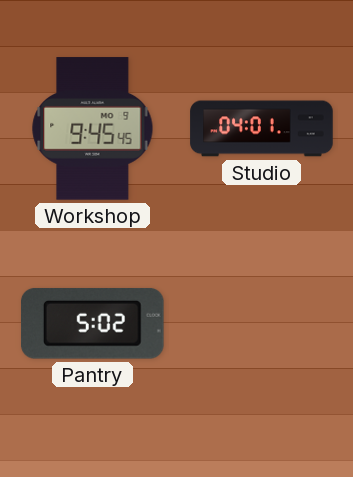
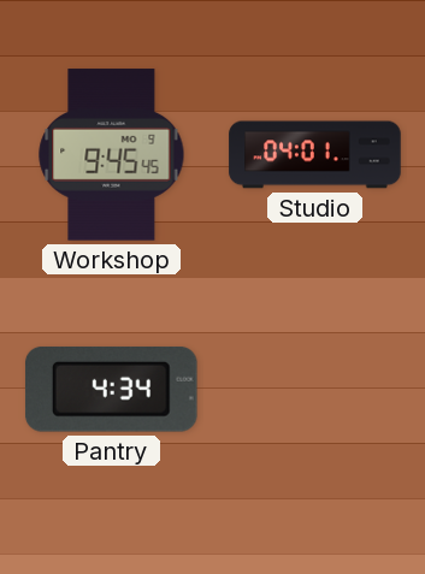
Pantry: 5:02 -> 4:34
